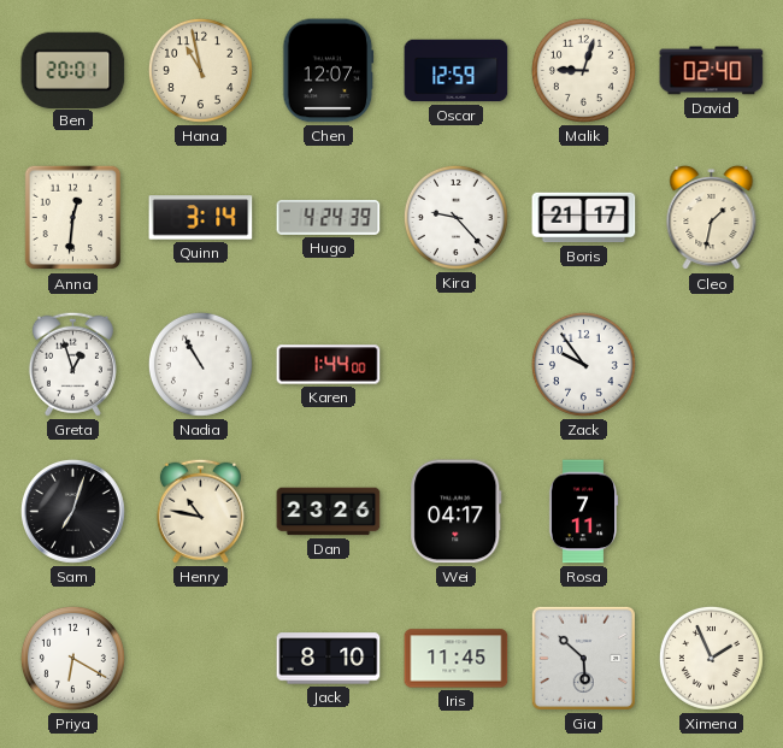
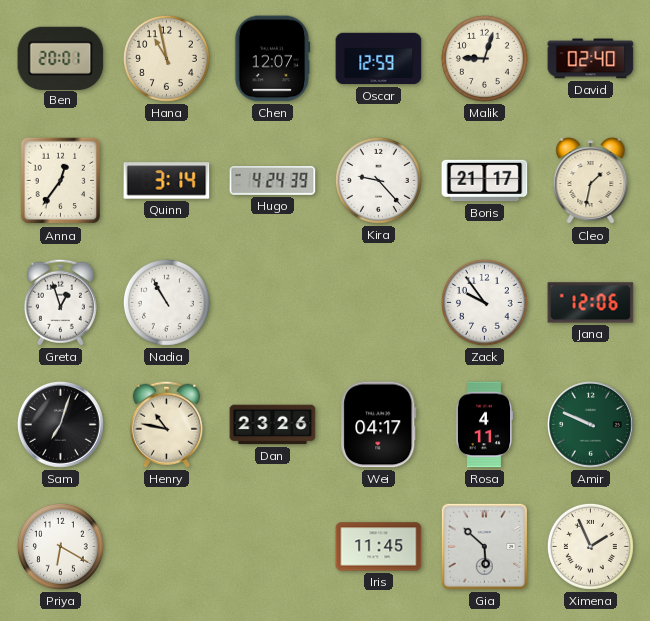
Anna: 12:31 -> 12:36
Karen: 1:44 -> none
Jana: none -> 12:06
Rosa: 7:11 -> 4:11
Amir: none -> 9:49
Jack: 8:10 -> none
